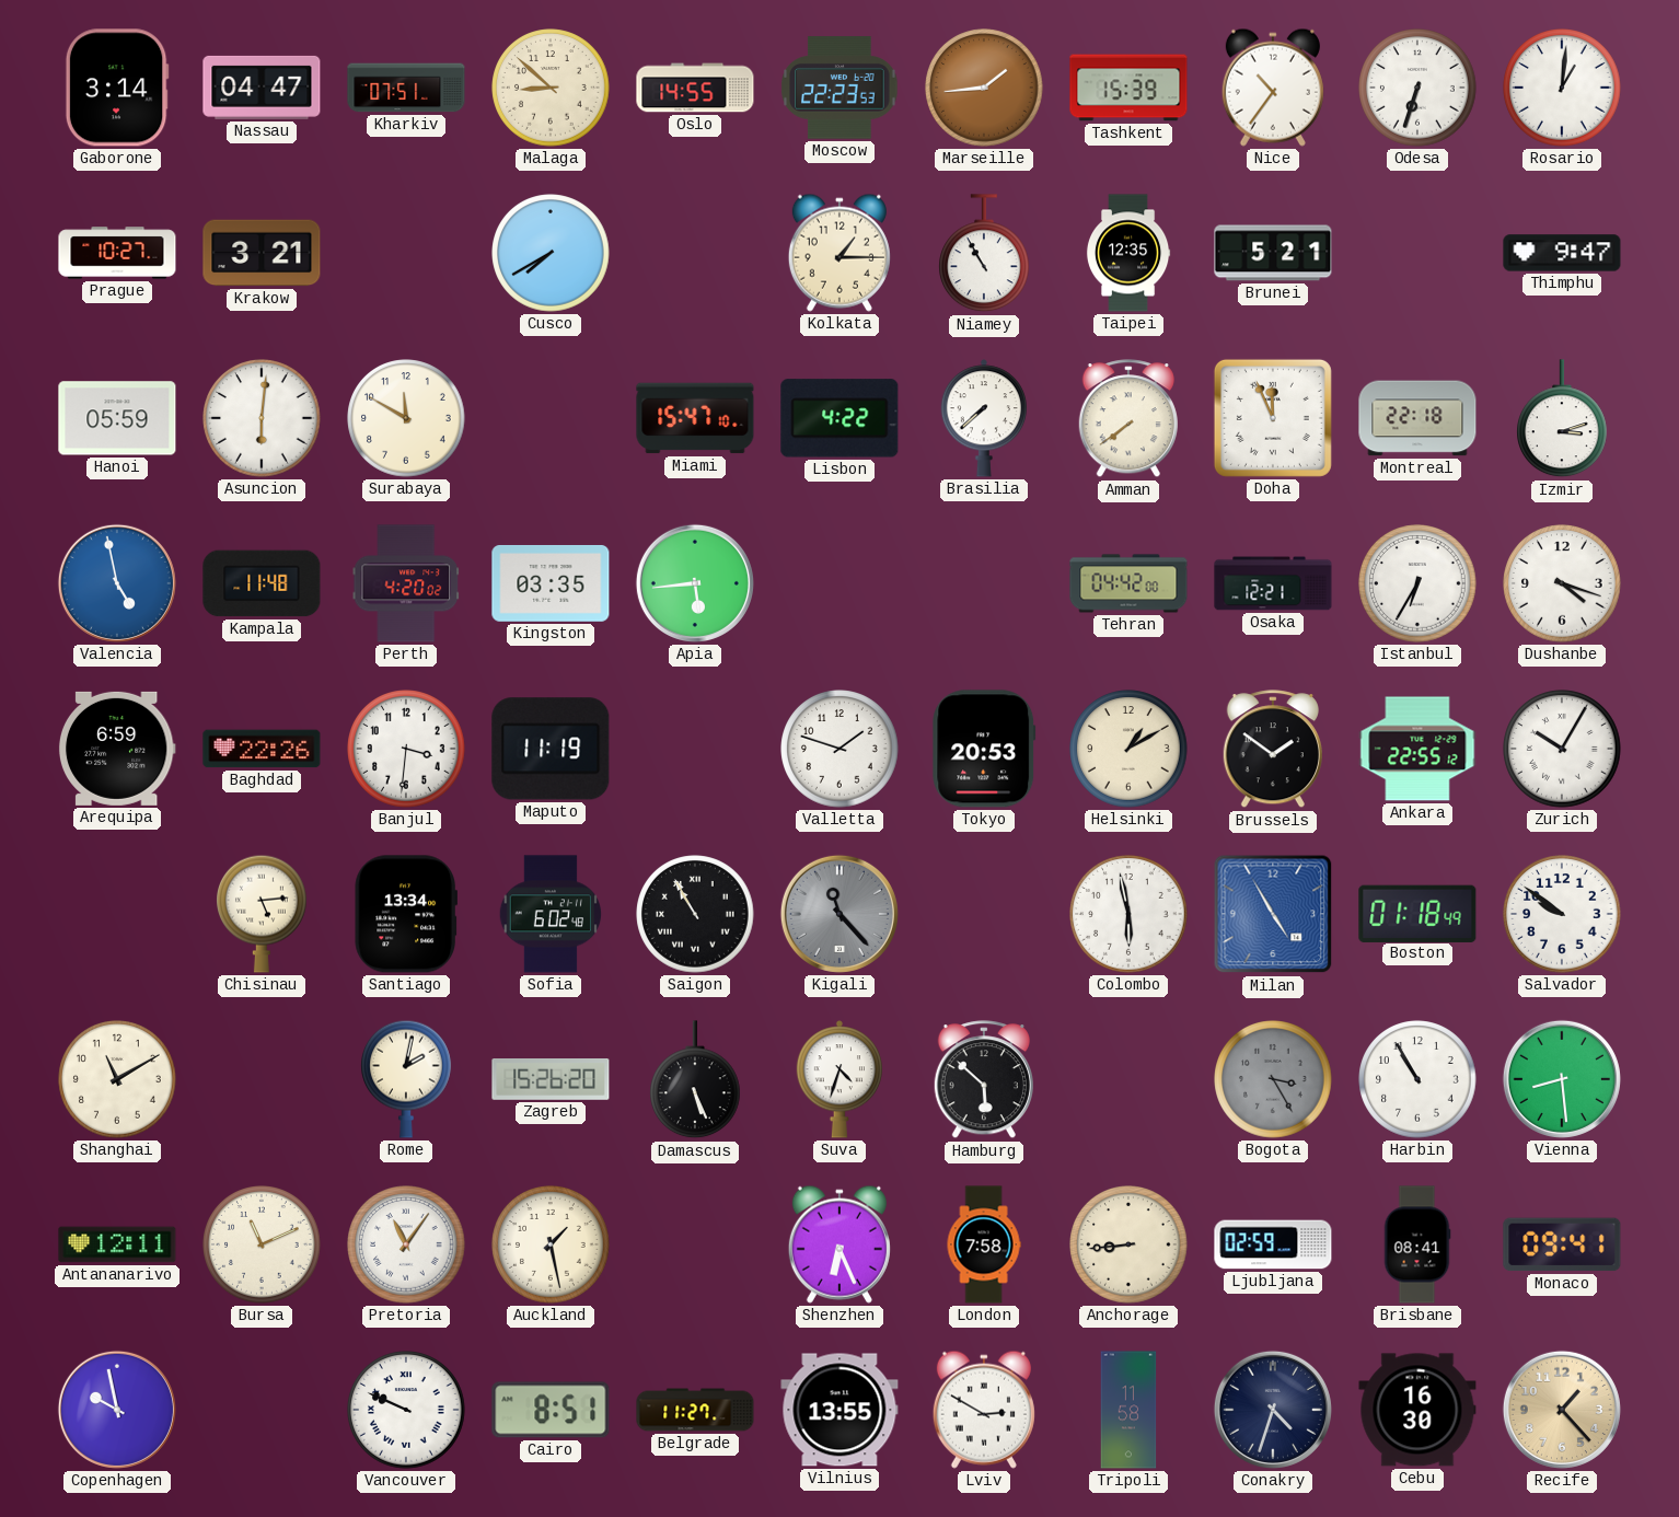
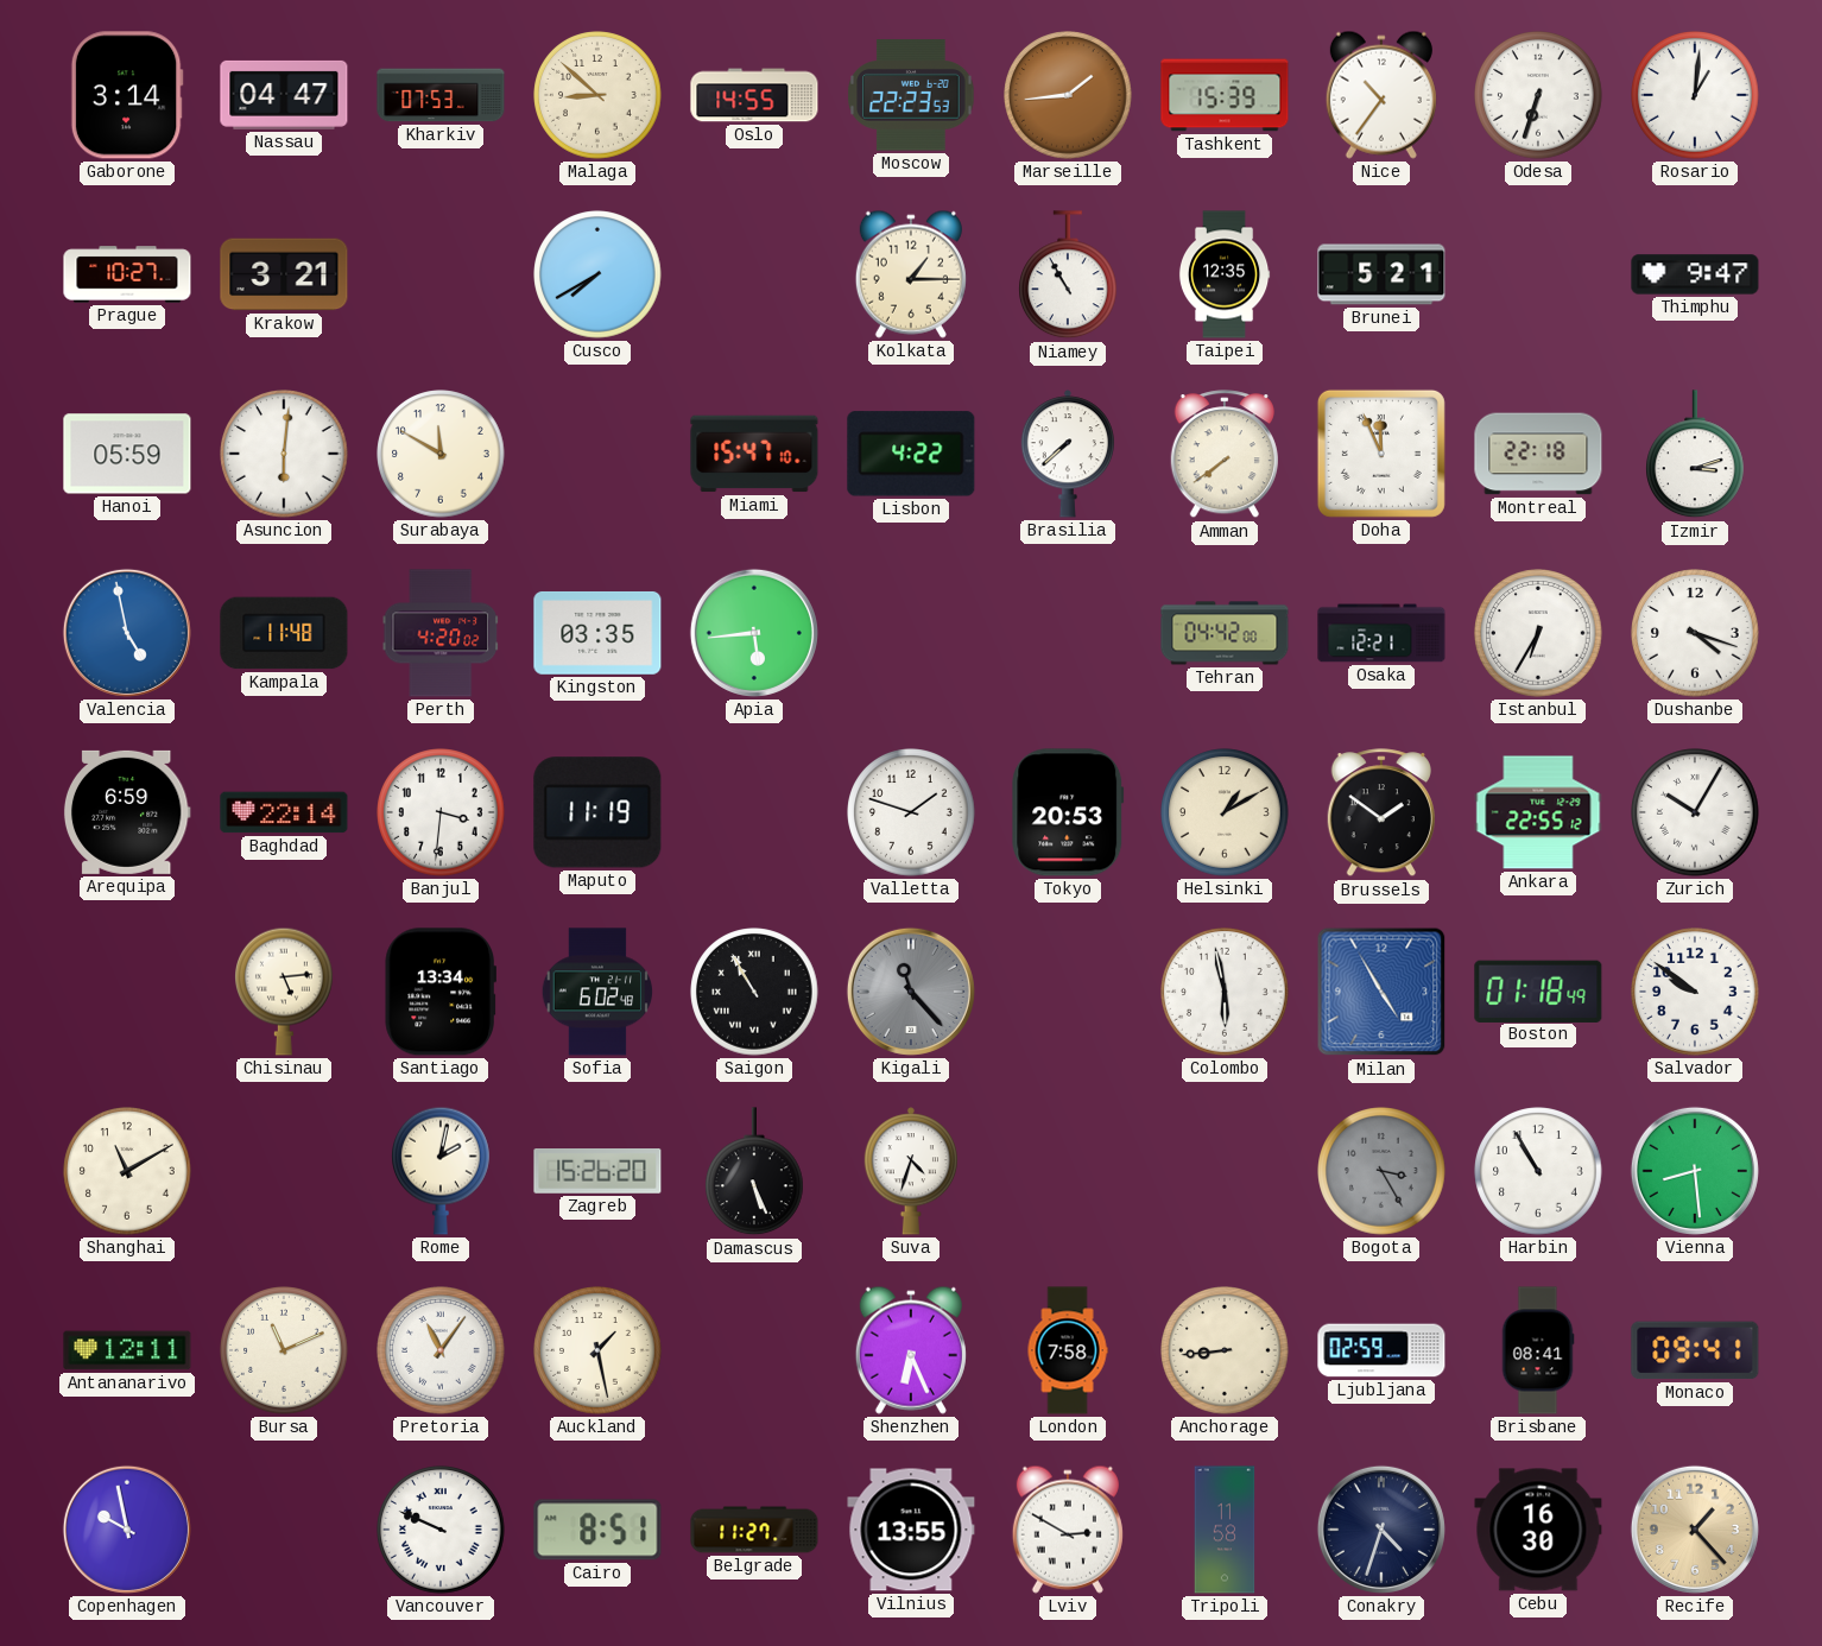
Kharkiv: 07:51 -> 07:53
Baghdad: 22:26 -> 22:14
Hamburg: 5:52 -> none
